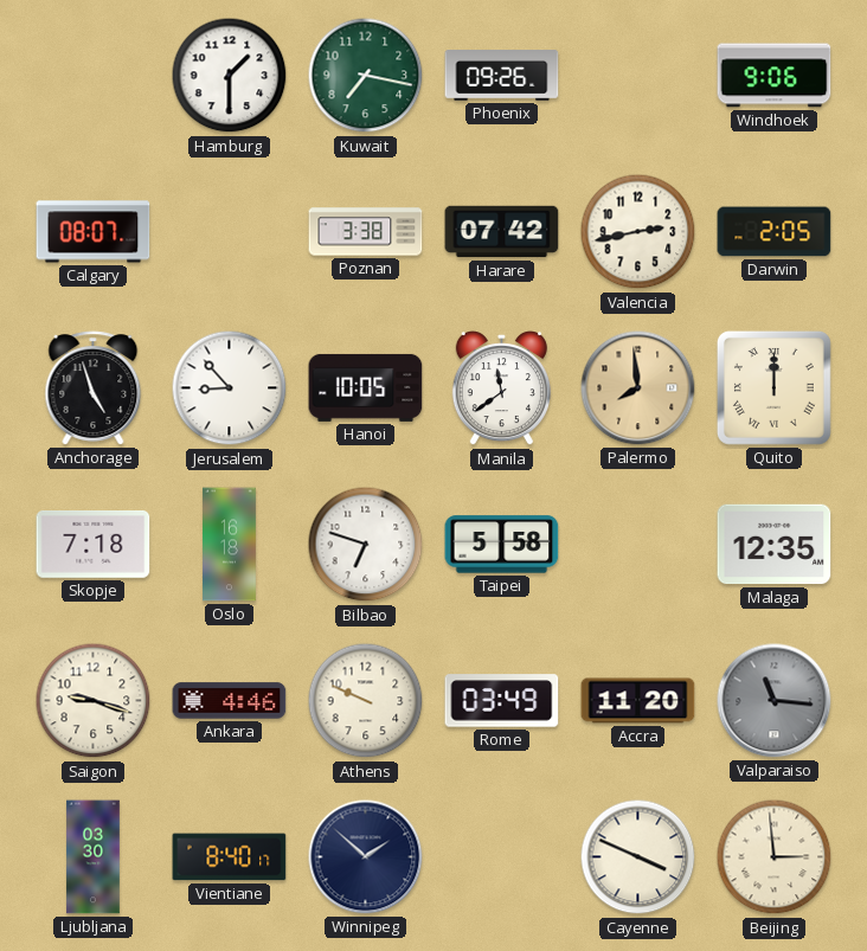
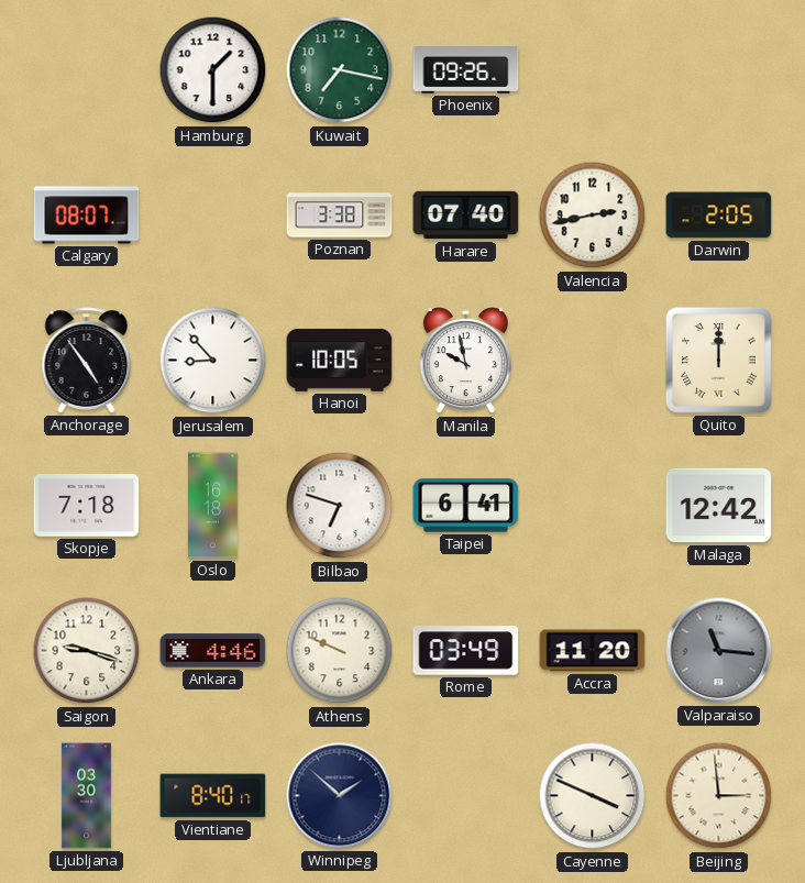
Windhoek: 9:06 -> none
Harare: 07:42 -> 07:40
Anchorage: 4:57 -> 4:54
Manila: 11:39 -> 9:58
Palermo: 7:59 -> none
Taipei: 5:58 -> 6:41
Malaga: 12:35 -> 12:42
